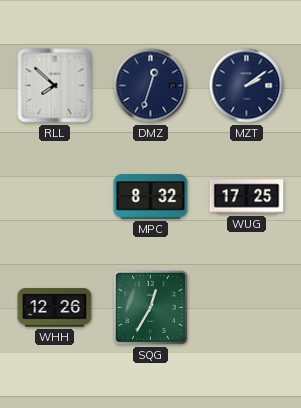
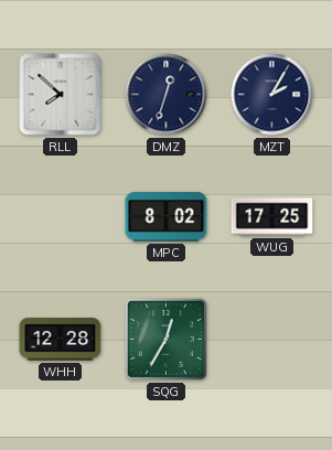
MZT: 2:09 -> 2:05
MPC: 8:32 -> 8:02
WHH: 12:26 -> 12:28
